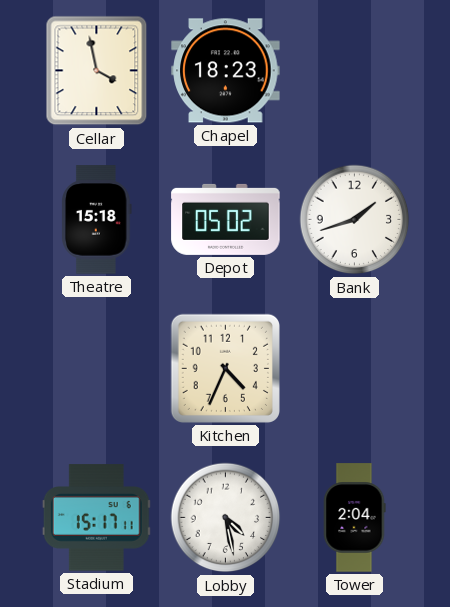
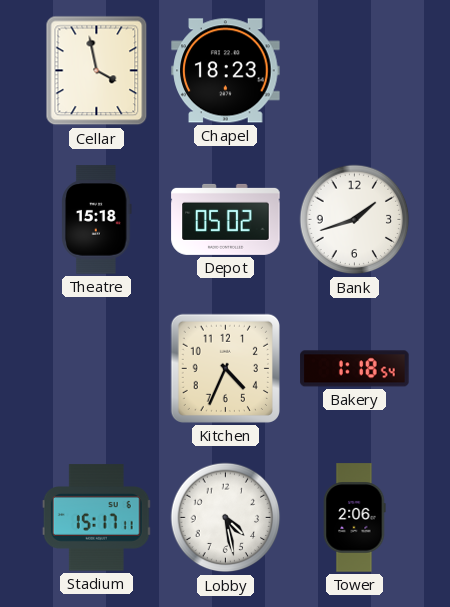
Bakery: none -> 1:18
Tower: 2:04 -> 2:06
